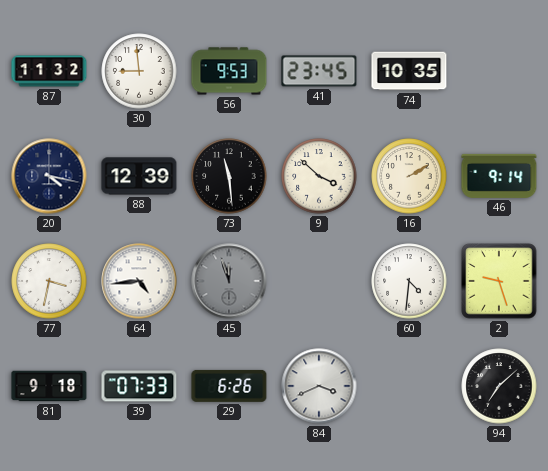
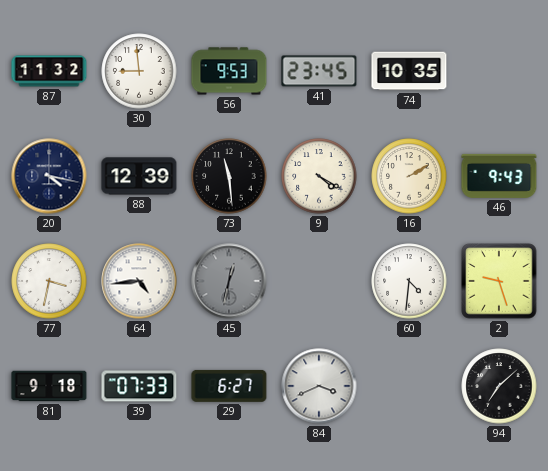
9: 3:52 -> 4:20
46: 9:14 -> 9:43
45: 11:57 -> 12:32
29: 6:26 -> 6:27
